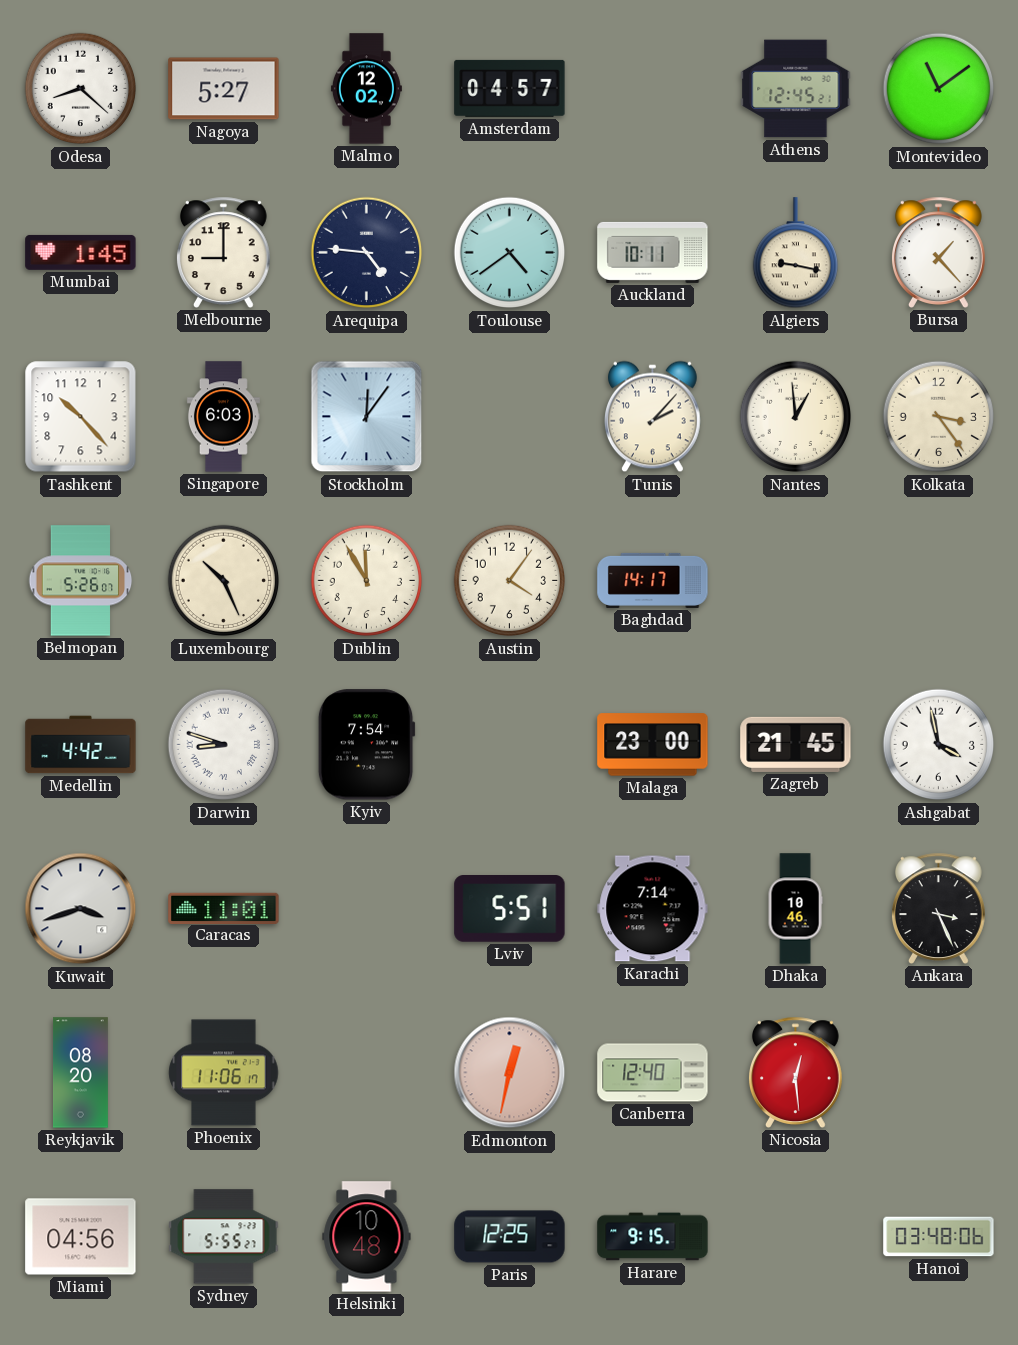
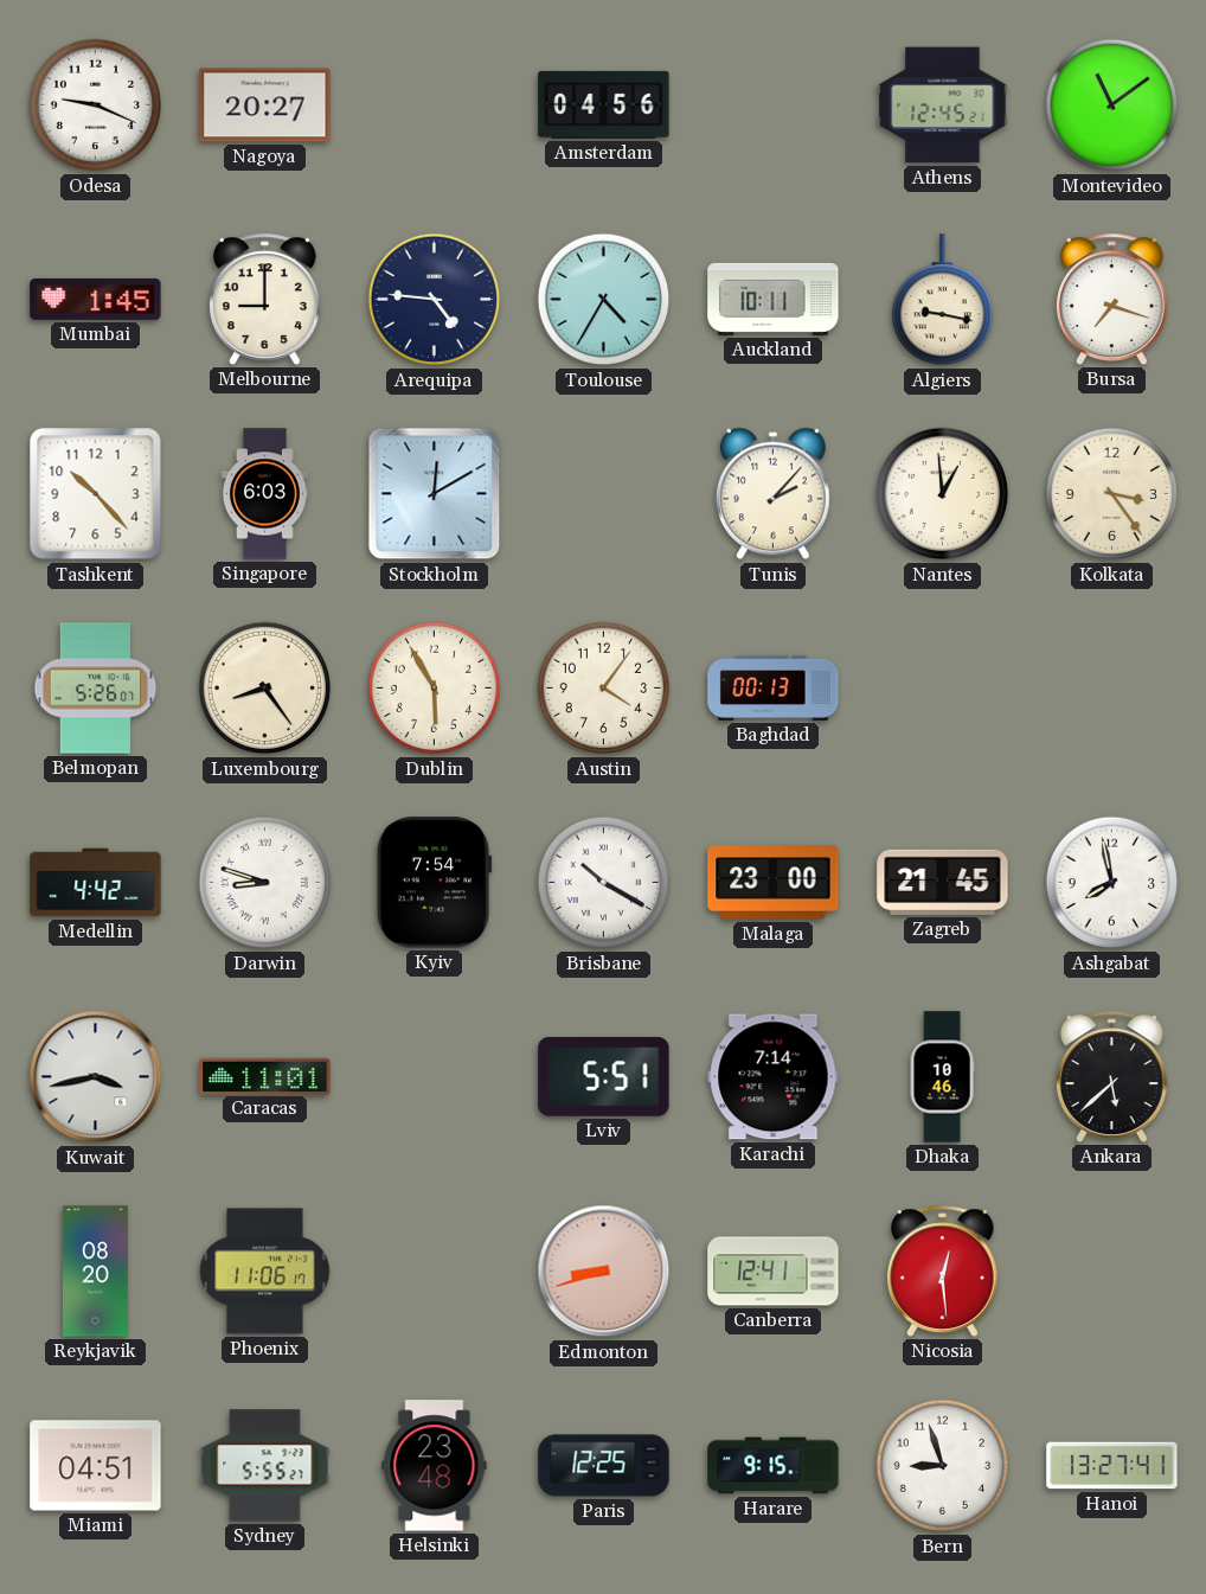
Odesa: 8:22 -> 9:19
Nagoya: 5:27 -> 20:27
Malmo: 12:02 -> none
Amsterdam: 04:57 -> 04:56
Toulouse: 4:39 -> 4:35
Bursa: 1:23 -> 7:18
Stockholm: 12:06 -> 12:10
Luxembourg: 10:26 -> 8:24
Dublin: 11:55 -> 5:55
Baghdad: 14:17 -> 00:13
Brisbane: none -> 10:20
Ashgabat: 3:58 -> 7:58
Kuwait: 3:42 -> 3:43
Ankara: 3:26 -> 5:38
Edmonton: 12:32 -> 8:42
Canberra: 12:40 -> 12:41
Miami: 04:56 -> 04:51
Helsinki: 10:48 -> 23:48
Bern: none -> 8:57
Hanoi: 03:48 -> 13:27
